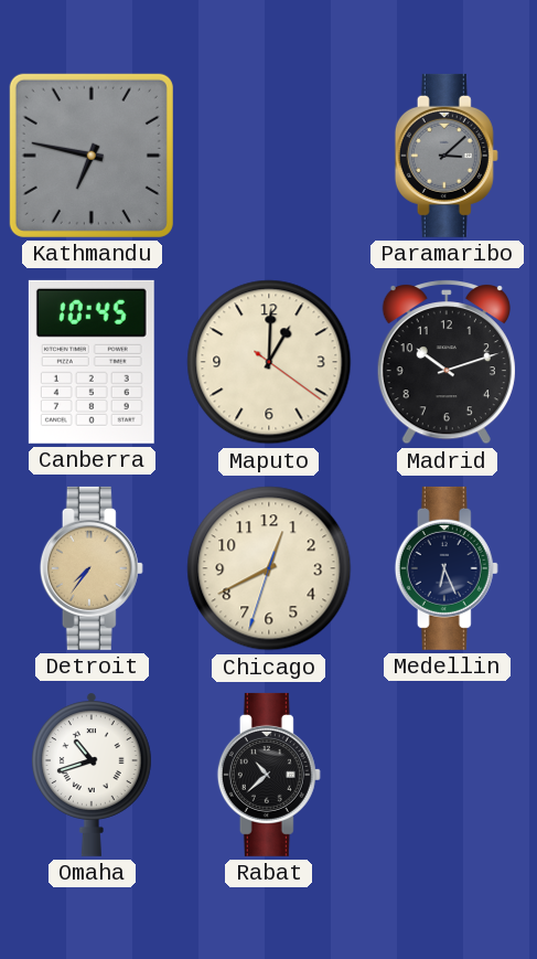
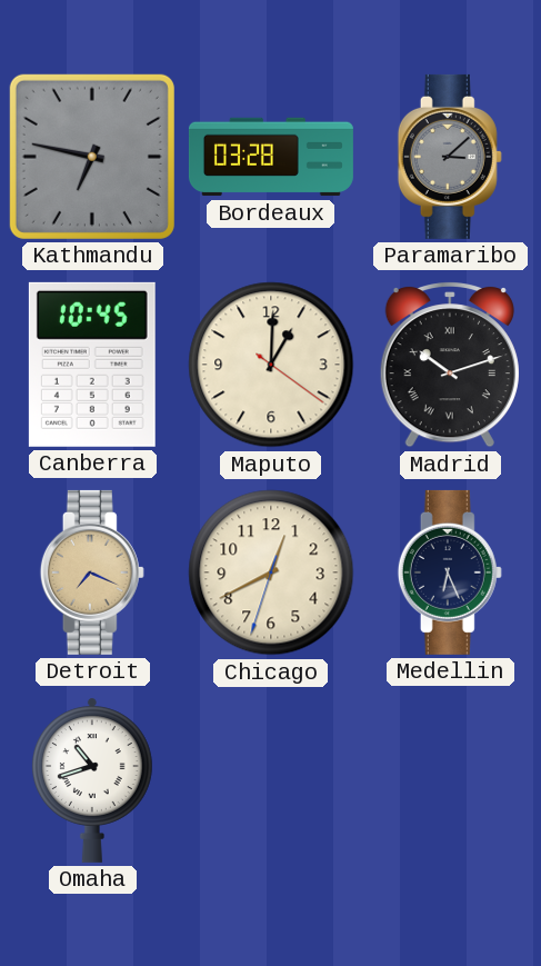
Bordeaux: none -> 03:28
Madrid numerals: Arabic -> Roman
Detroit: 7:36 -> 7:19
Rabat: 10:38 -> none
